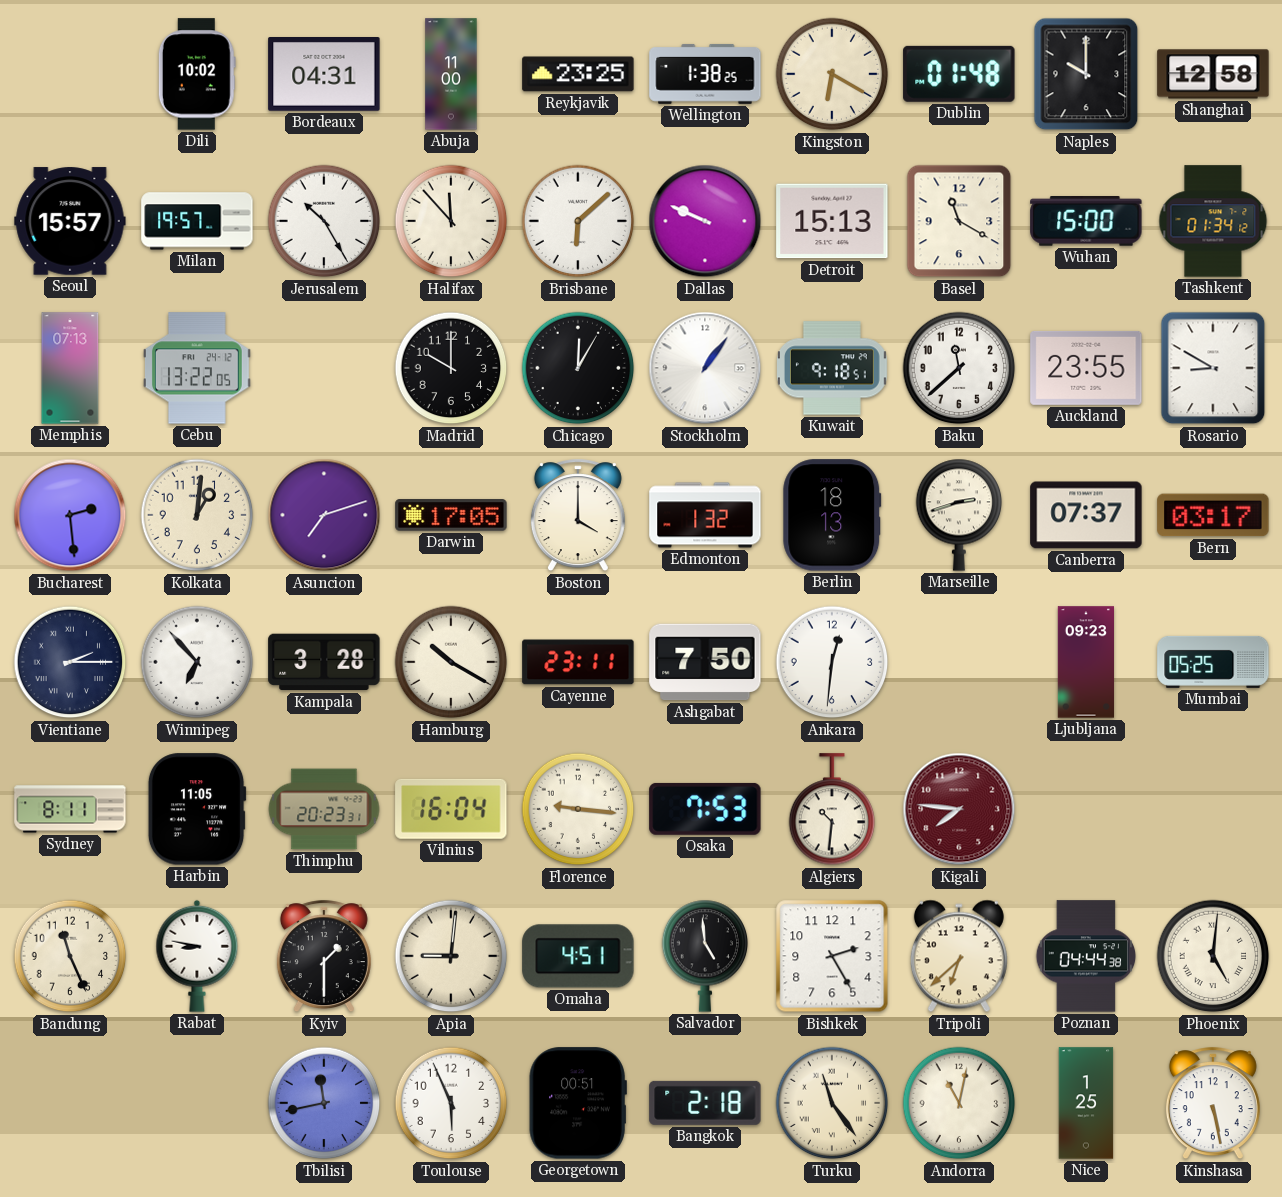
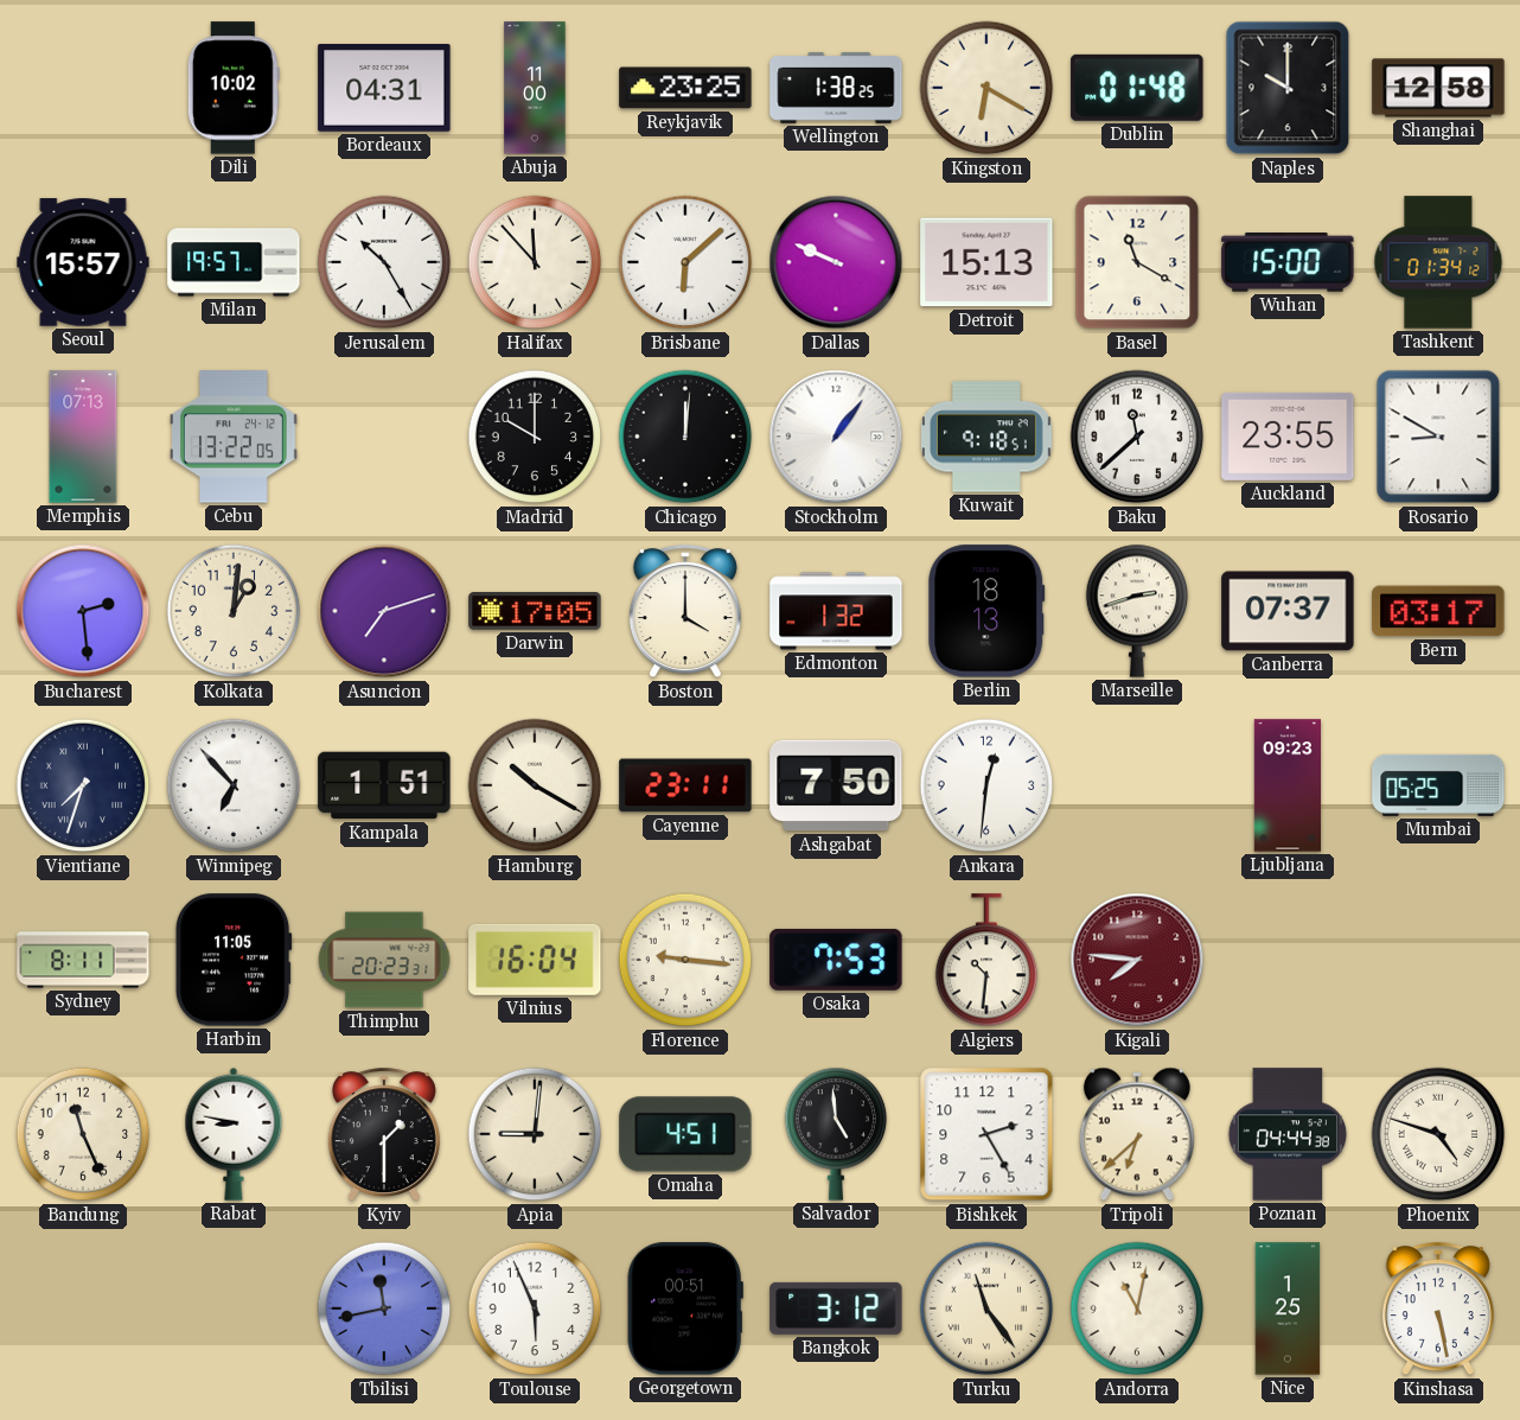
Chicago: 12:05 -> 12:01
Vientiane: 2:15 -> 7:33
Kampala: 3:28 -> 1:51
Phoenix: 5:01 -> 4:48
Bangkok: 2:18 -> 3:12
